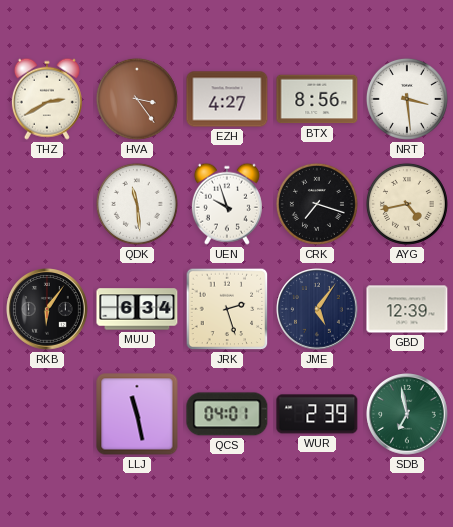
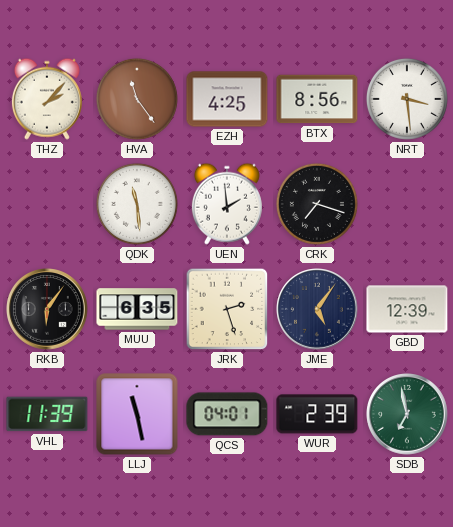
THZ: 2:40 -> 2:07
HVA: 3:24 -> 11:24
EZH: 4:27 -> 4:25
UEN: 9:57 -> 1:59
AYG: 4:43 -> none
MUU: 6:34 -> 6:35
VHL: none -> 11:39
